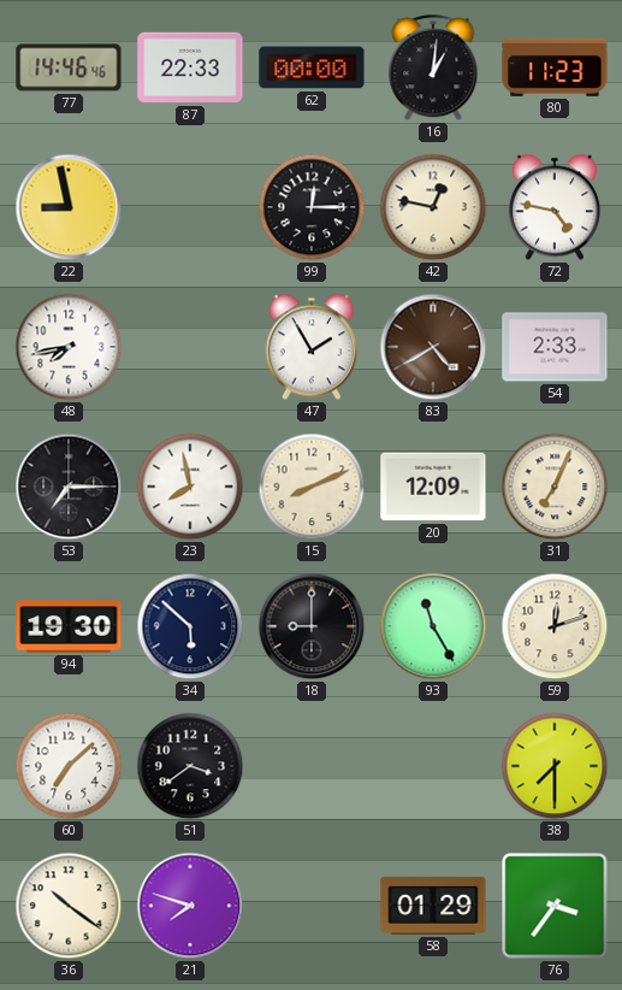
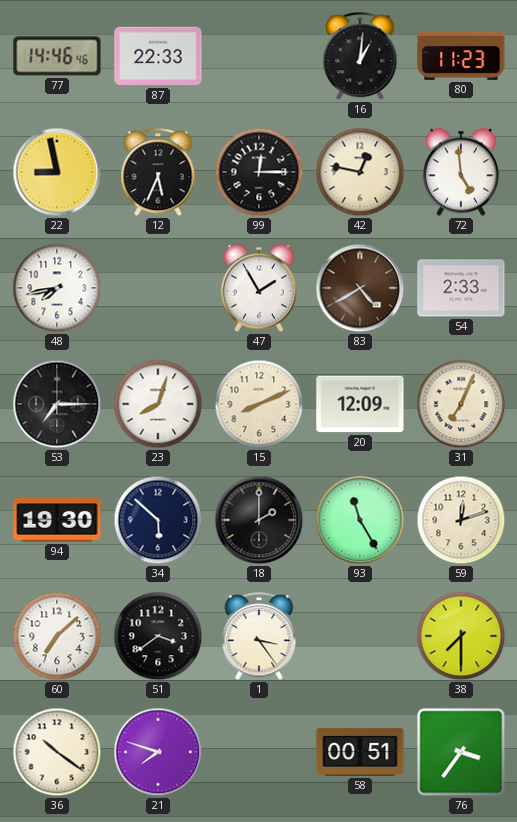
62: 00:00 -> none
12: none -> 5:34
72: 4:47 -> 4:59
23: 7:58 -> 8:03
18: 9:00 -> 2:00
1: none -> 3:24
58: 01:29 -> 00:51
